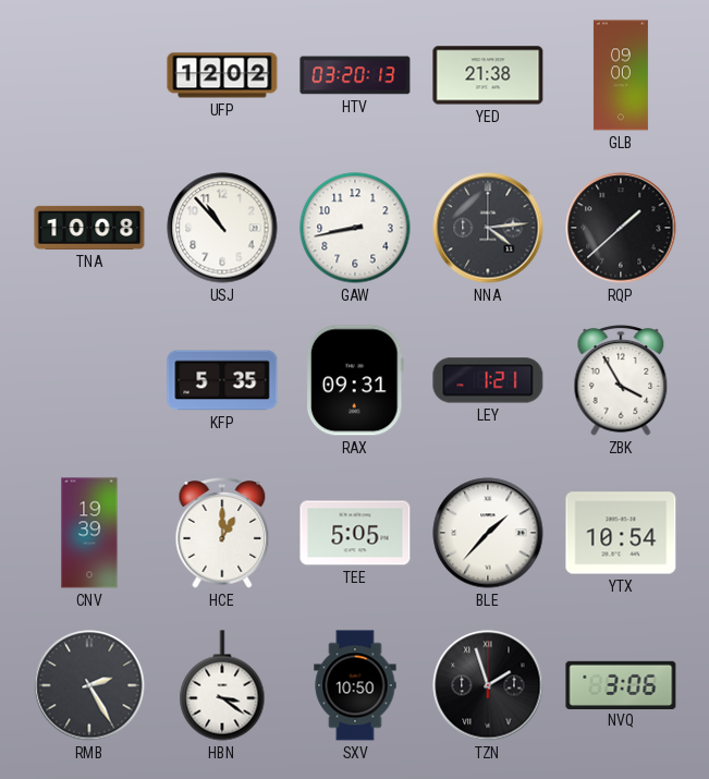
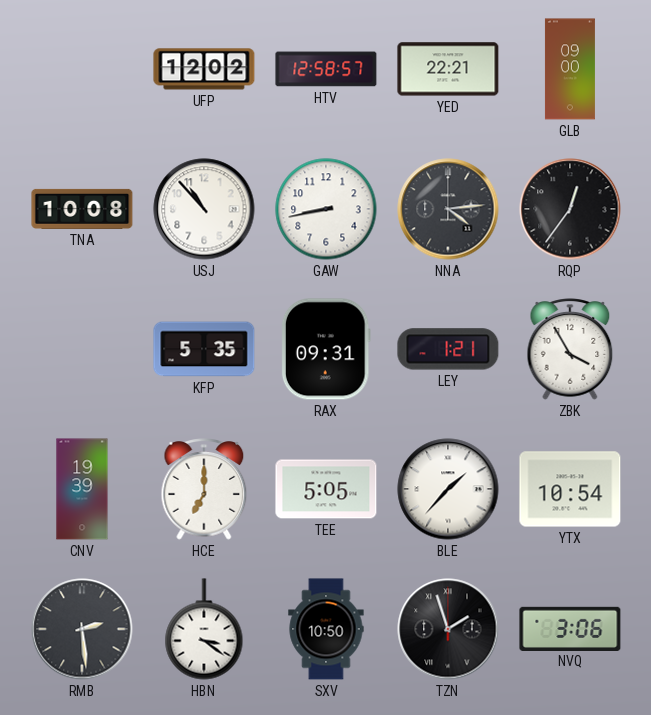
HTV: 03:20 -> 12:58
YED: 21:38 -> 22:21
RQP: 1:38 -> 12:36
HCE: 1:00 -> 7:00
RMB: 2:25 -> 2:29
